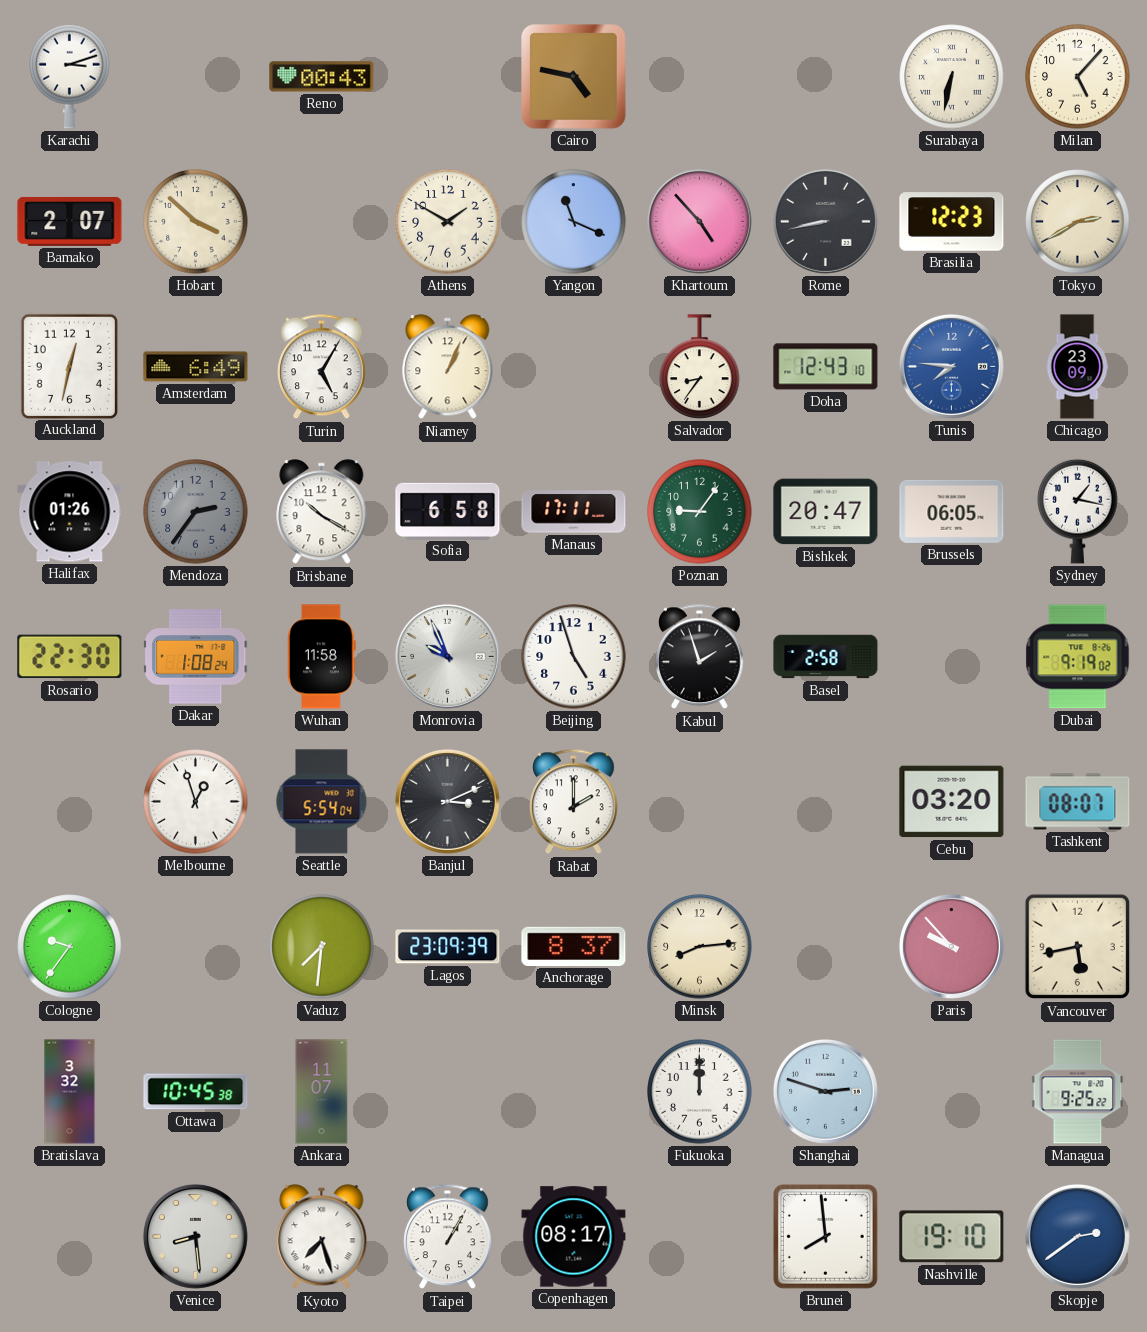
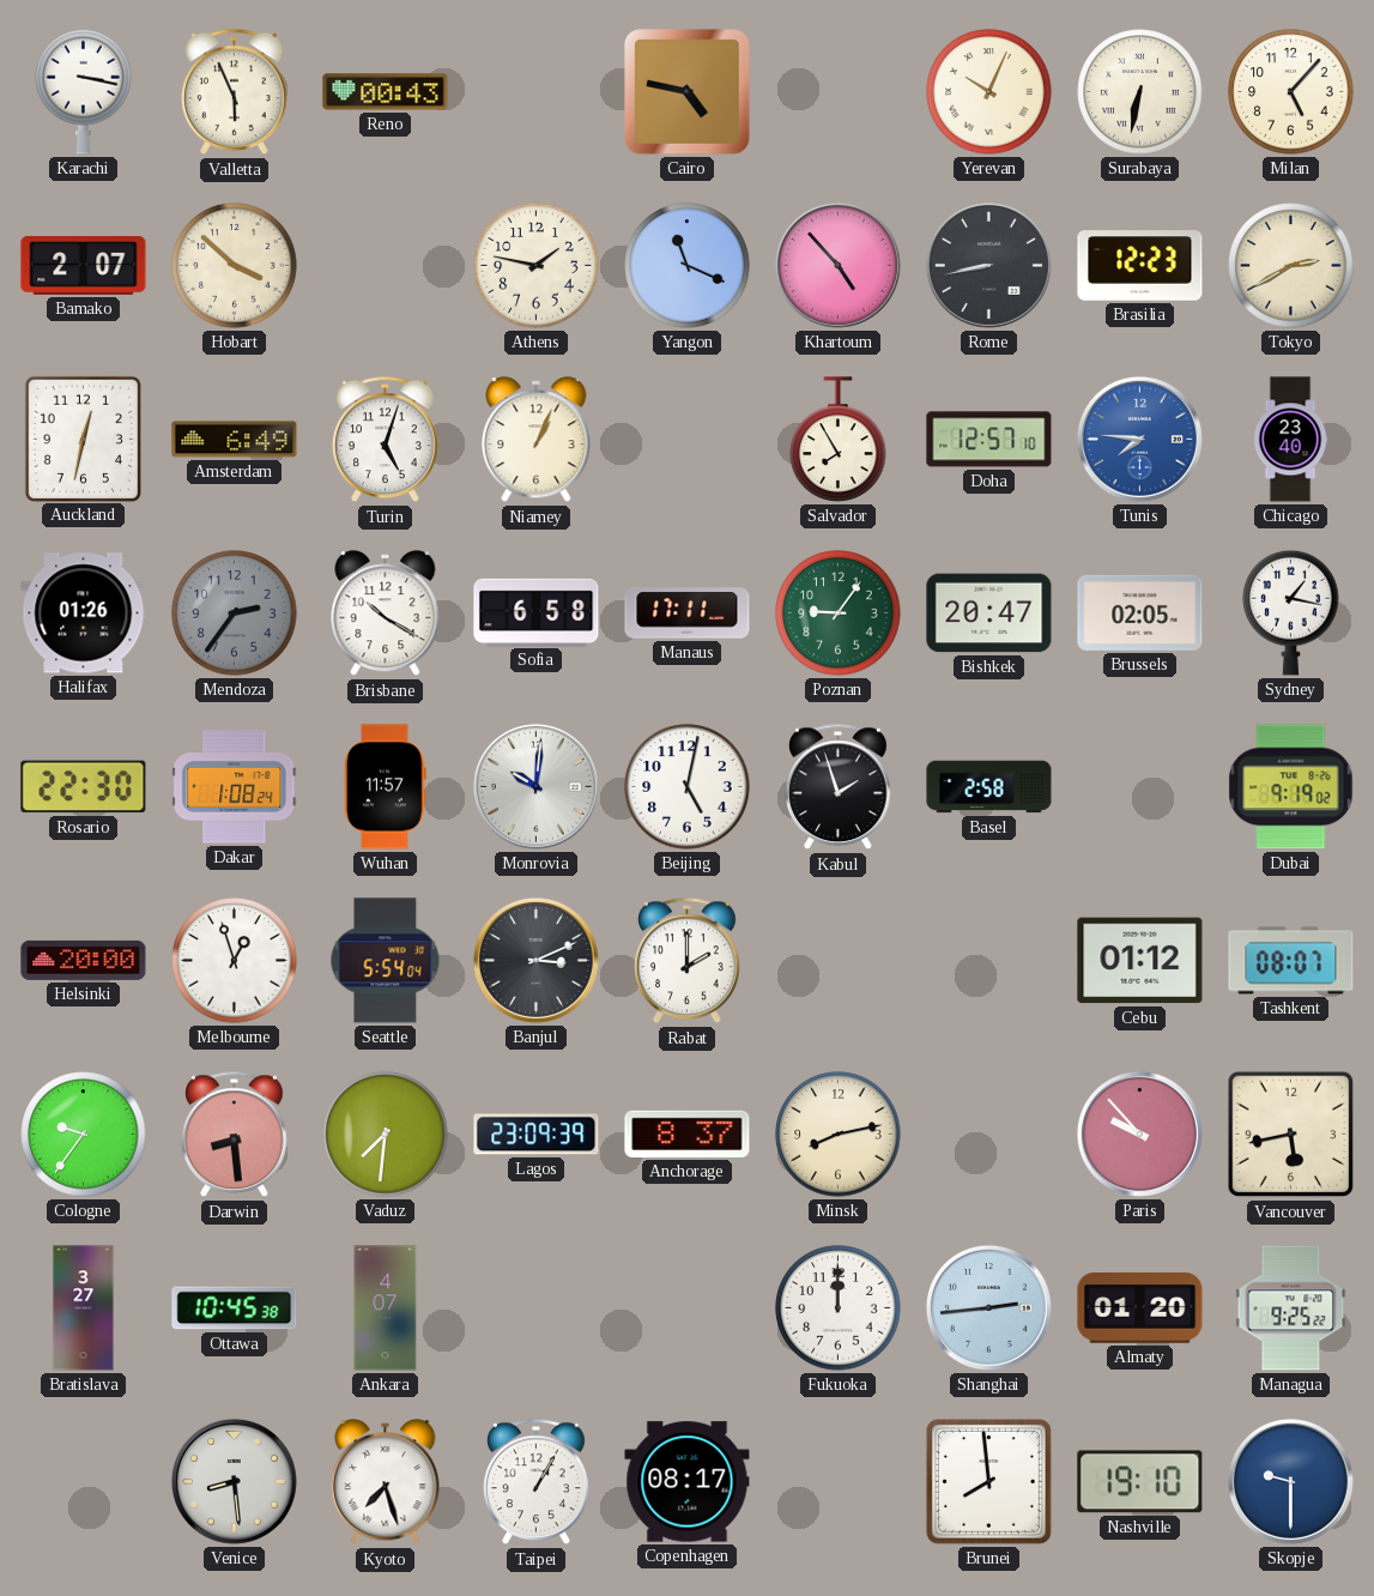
Karachi: 3:12 -> 3:17
Valletta: none -> 5:56
Yerevan: none -> 10:04
Athens: 1:50 -> 1:47
Turin: 5:05 -> 5:03
Salvador: 8:36 -> 7:55
Doha: 12:43 -> 12:57
Chicago: 23:09 -> 23:40
Brussels: 06:05 -> 02:05
Wuhan: 11:58 -> 11:57
Monrovia: 9:56 -> 10:01
Beijing: 4:57 -> 5:02
Helsinki: none -> 20:00
Cebu: 03:20 -> 01:12
Darwin: none -> 8:29
Minsk: 8:14 -> 8:13
Bratislava: 3:32 -> 3:27
Ankara: 11:07 -> 4:07
Shanghai: 2:48 -> 2:44
Almaty: none -> 01:20
Skopje: 2:39 -> 9:30
